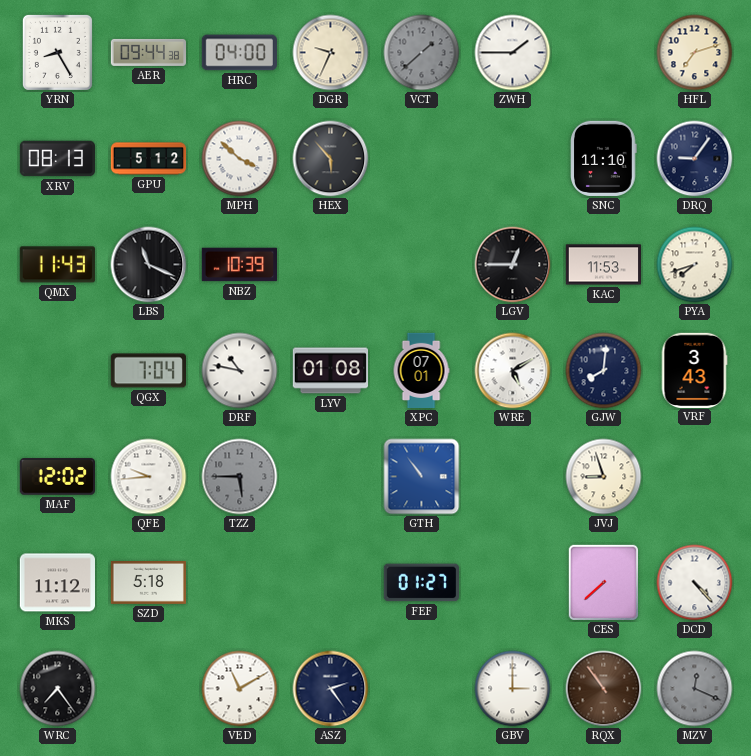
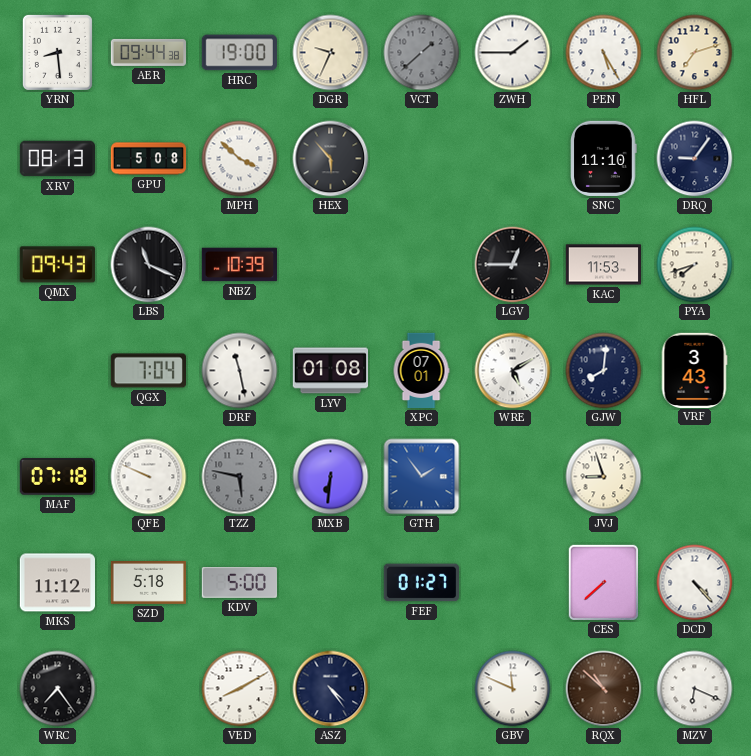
YRN: 8:25 -> 8:29
HRC: 04:00 -> 19:00
PEN: none -> 5:25
GPU: 5:12 -> 5:08
QMX: 11:43 -> 09:43
DRF: 10:47 -> 11:28
MAF: 12:02 -> 07:18
QFE: 9:44 -> 9:49
TZZ: 5:45 -> 5:47
MXB: none -> 6:31
GTH: 10:54 -> 1:54
KDV: none -> 5:00
VED: 11:10 -> 8:10
ASZ: 2:24 -> 4:24
GBV: 3:00 -> 11:49
RQX: 10:54 -> 10:52
MZV: 12:19 -> 6:19
MZV dial: grey -> white
